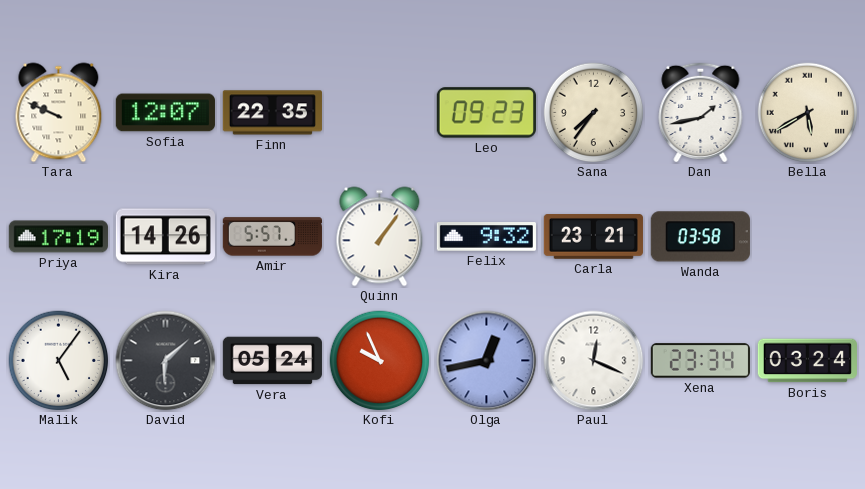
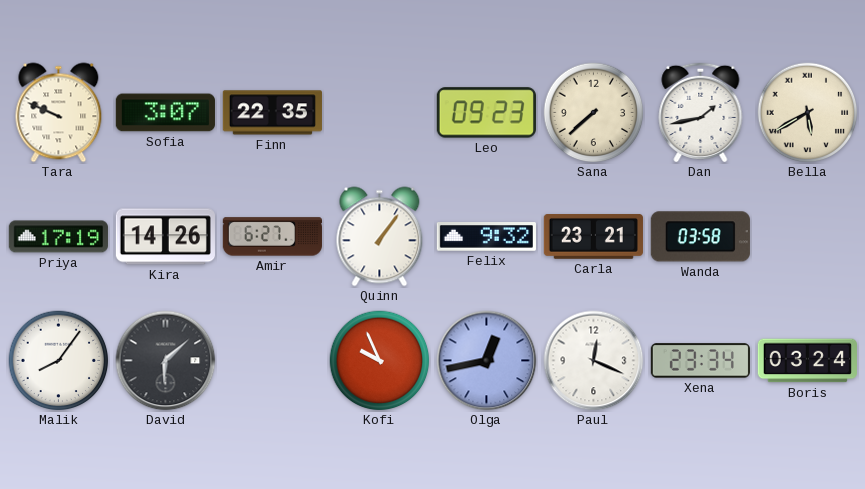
Sofia: 12:07 -> 3:07
Sana: 7:36 -> 7:38
Amir: 5:57 -> 6:27
Malik: 5:06 -> 8:06
Vera: 05:24 -> none
